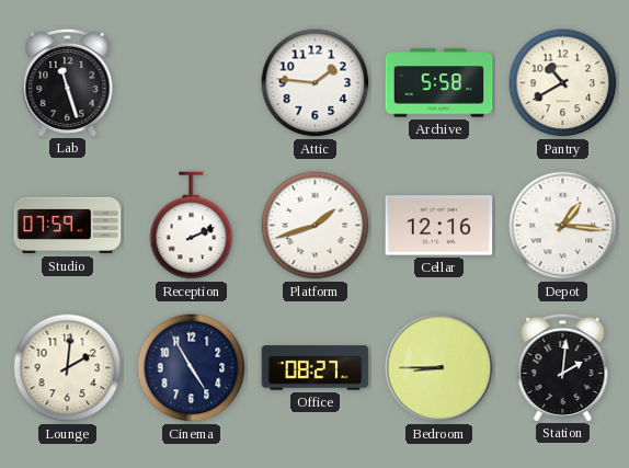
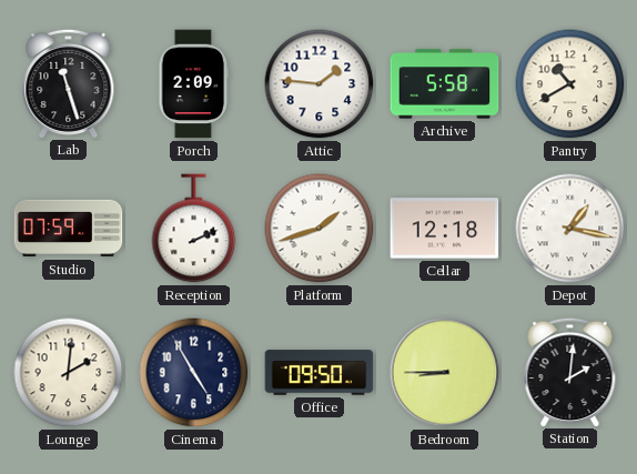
Porch: none -> 2:09
Cellar: 12:16 -> 12:18
Depot: 1:16 -> 1:17
Office: 08:27 -> 09:50
